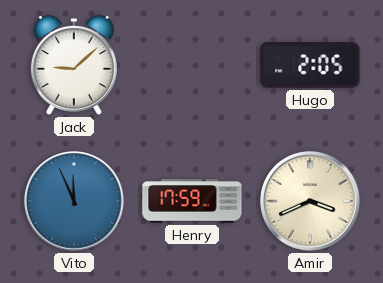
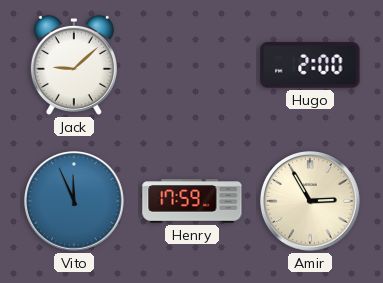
Hugo: 2:05 -> 2:00
Amir: 3:41 -> 2:55
